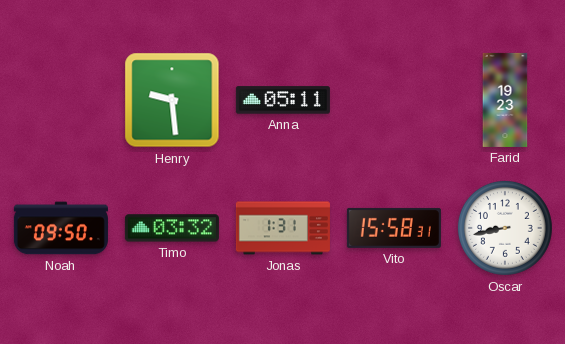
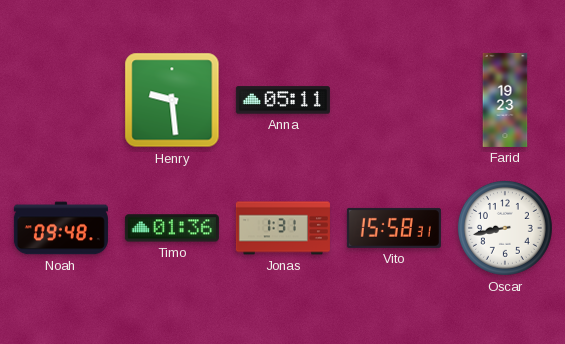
Noah: 09:50 -> 09:48
Timo: 03:32 -> 01:36
